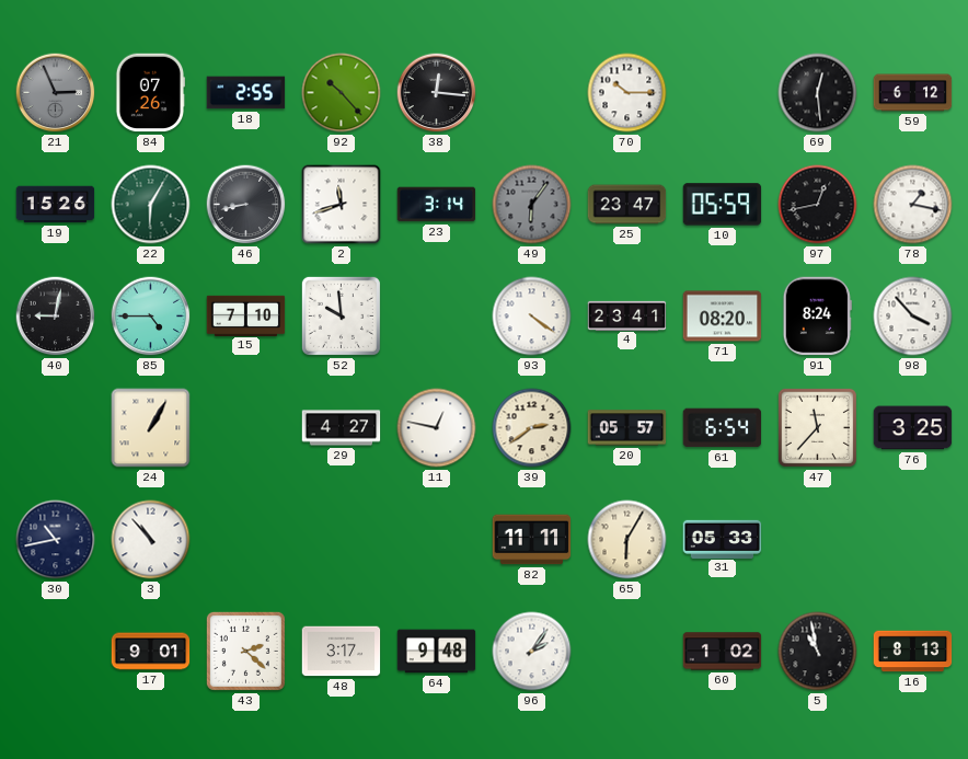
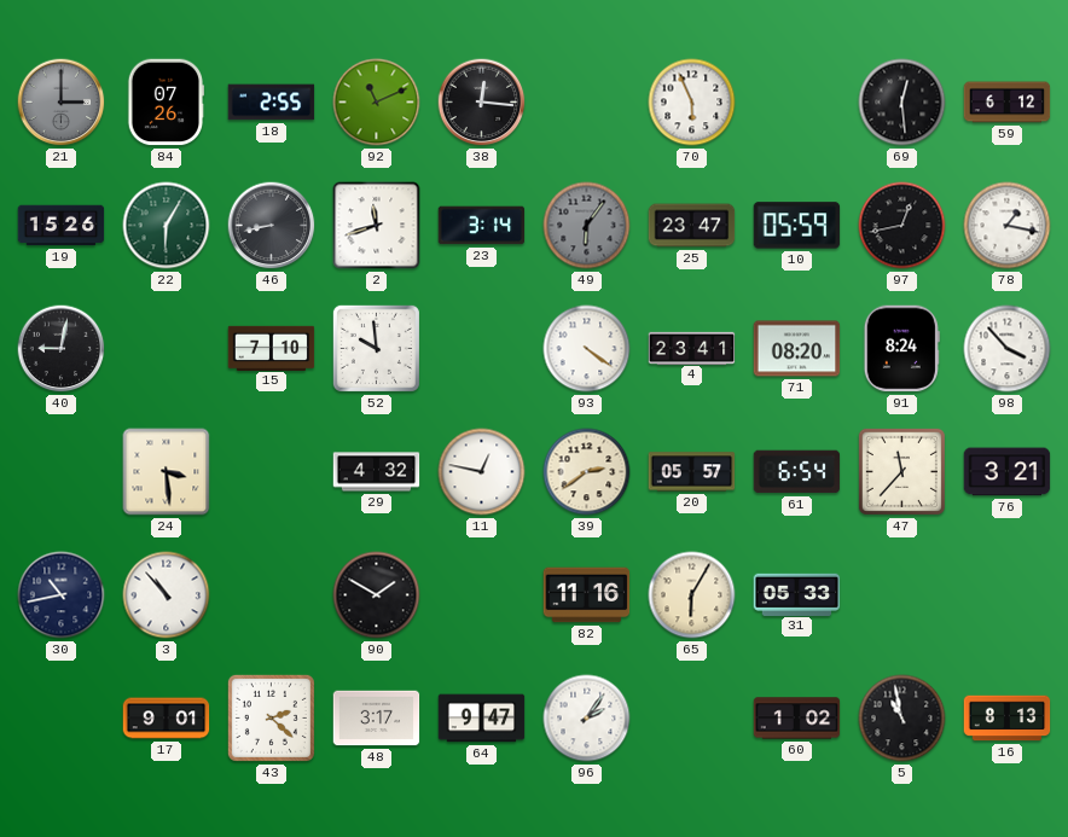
21: 2:56 -> 3:00
92: 10:23 -> 11:11
70: 10:15 -> 5:56
85: 4:45 -> none
24: 1:05 -> 3:29
29: 4:27 -> 4:32
76: 3:25 -> 3:21
90: none -> 1:50
82: 11:11 -> 11:16
64: 9:48 -> 9:47
